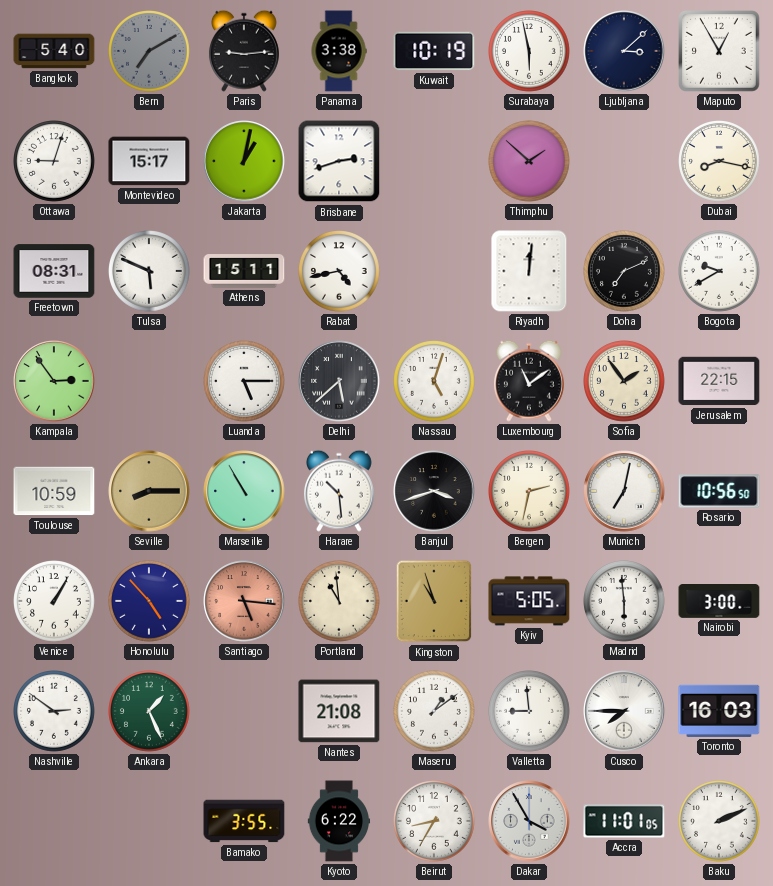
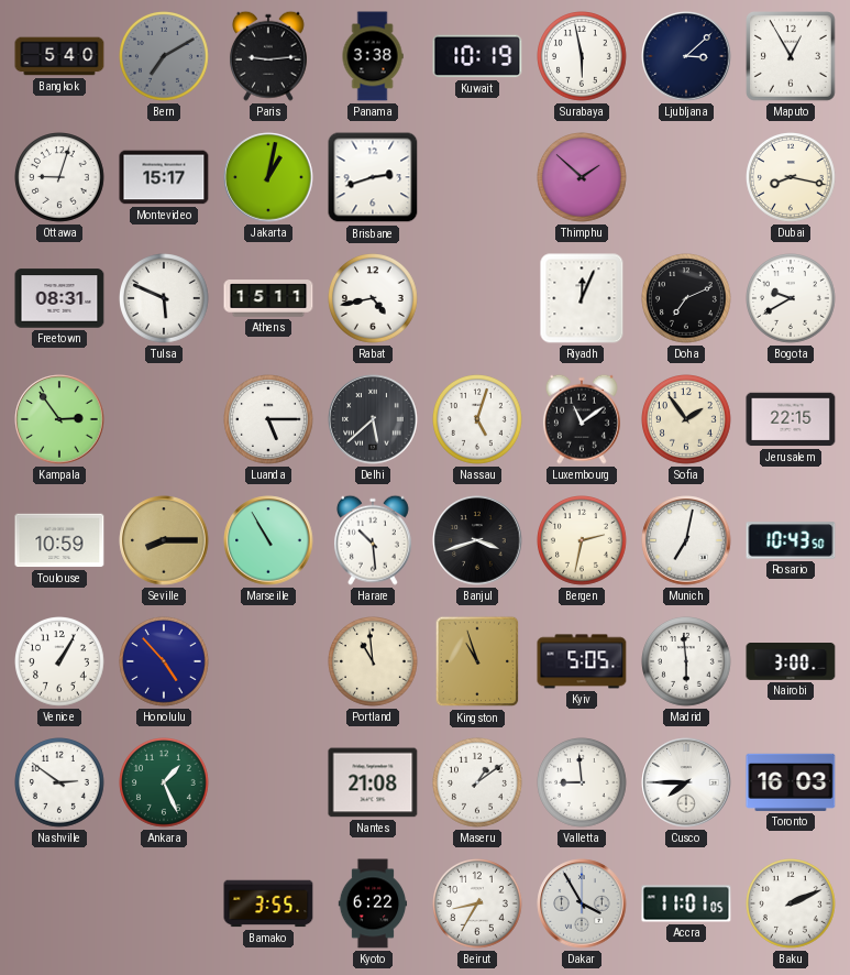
Riyadh: 12:01 -> 12:04
Rosario: 10:56 -> 10:43
Santiago: 5:16 -> none
